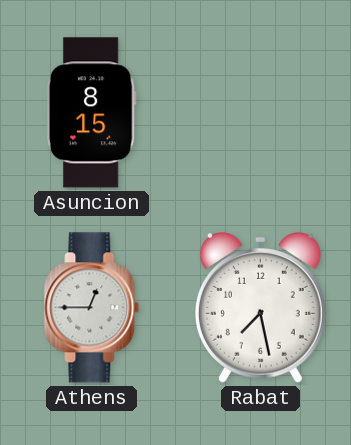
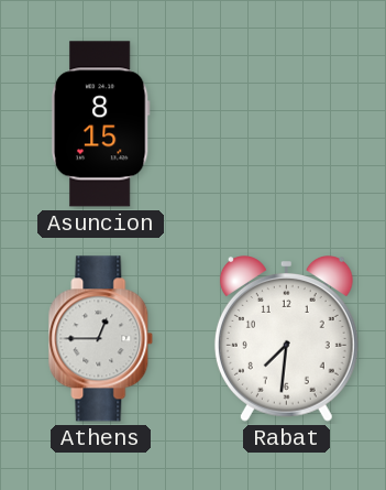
Rabat: 7:28 -> 7:31
